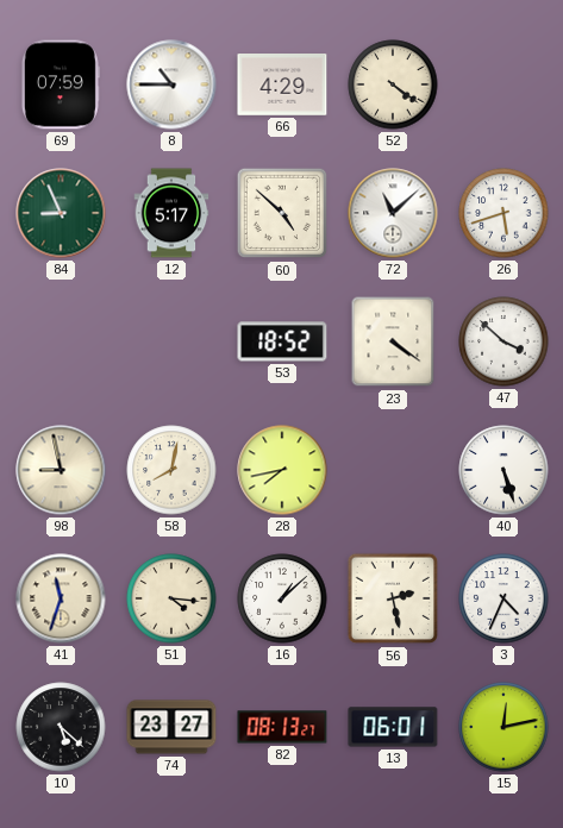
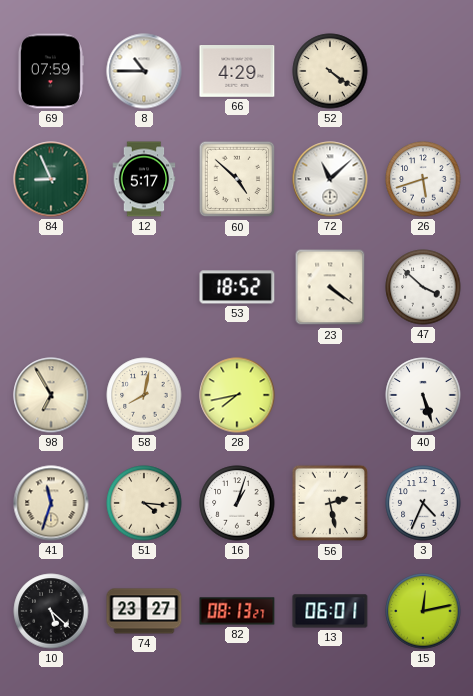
98: 8:58 -> 6:55
16: 1:08 -> 1:03
